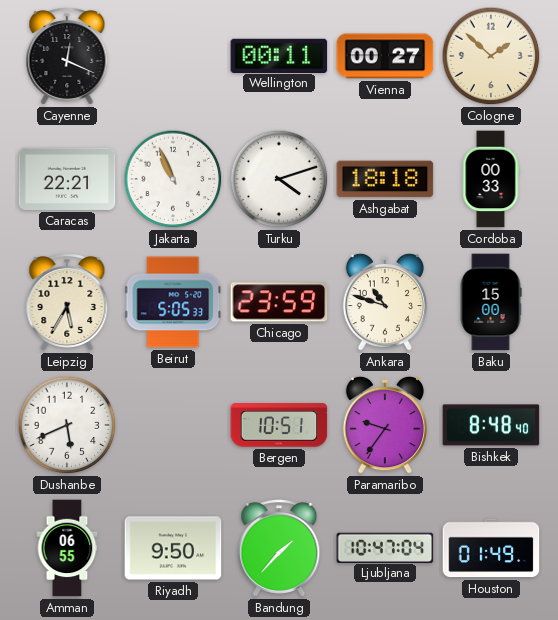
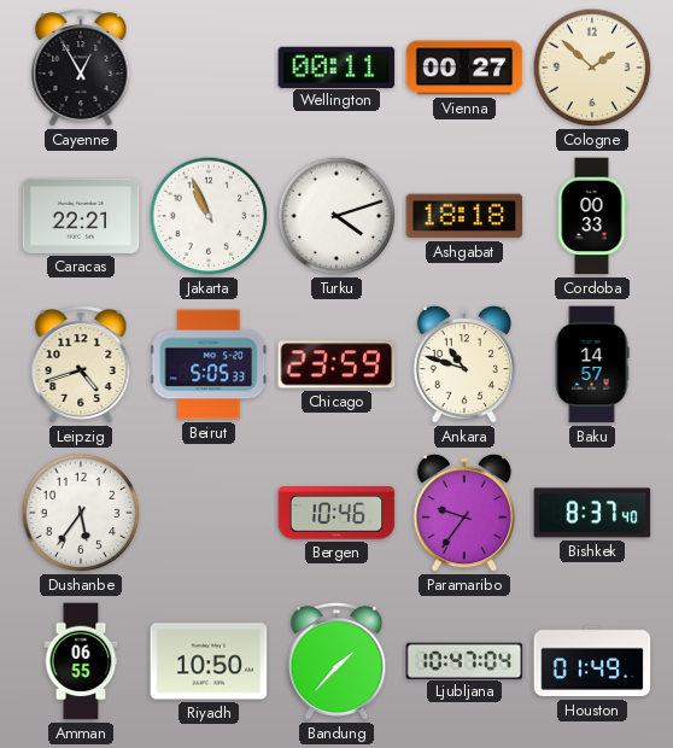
Cayenne: 12:19 -> 12:55
Leipzig: 5:35 -> 4:42
Baku: 15:00 -> 14:57
Dushanbe: 5:41 -> 5:36
Bergen: 10:51 -> 10:46
Bishkek: 8:48 -> 8:37
Riyadh: 9:50 -> 10:50
